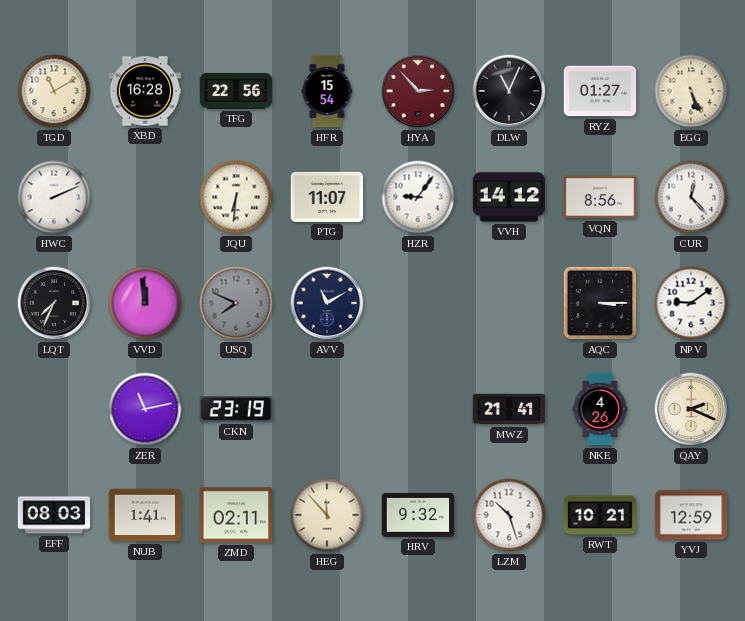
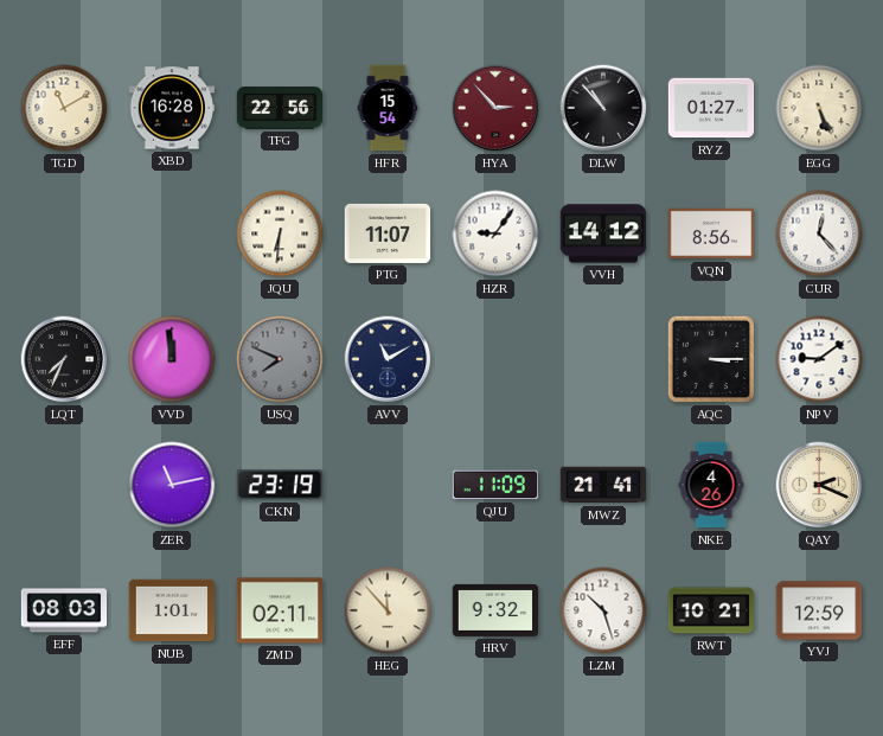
DLW: 11:04 -> 10:53
HWC: 2:11 -> none
QJU: none -> 11:09
NUB: 1:41 -> 1:01
